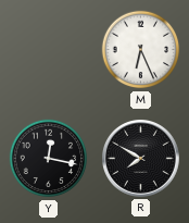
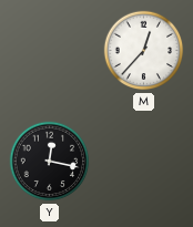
M: 6:26 -> 12:37
R: 7:50 -> none
